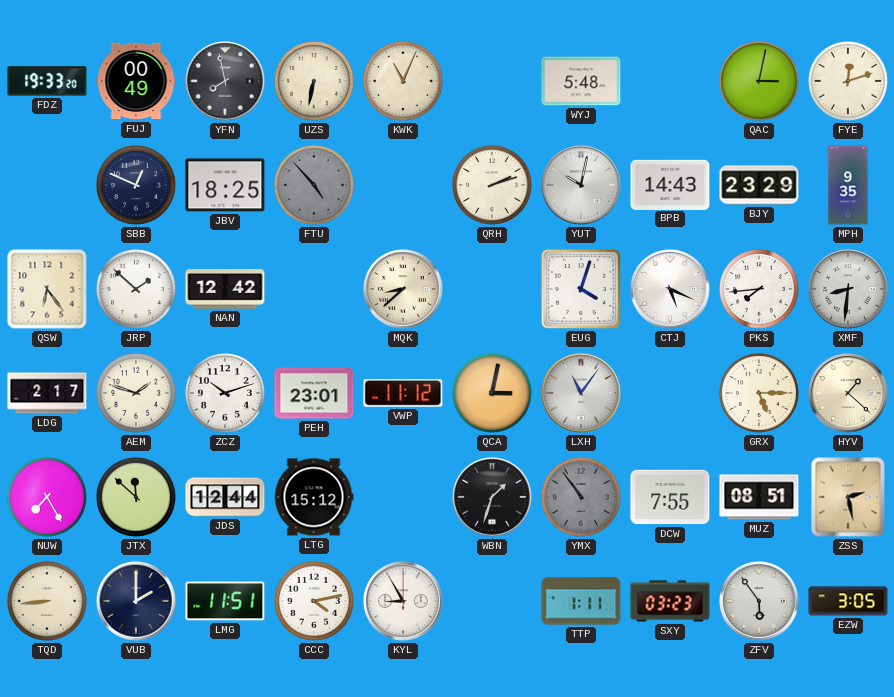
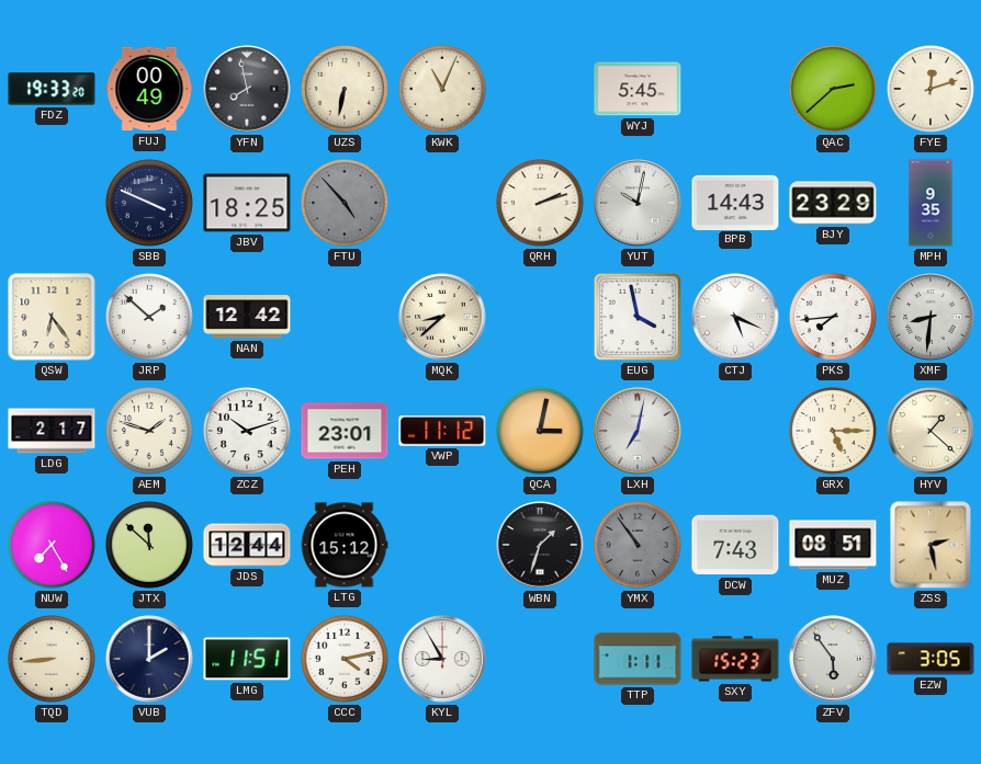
WYJ: 5:48 -> 5:45
QAC: 3:02 -> 2:38
SBB: 12:49 -> 3:49
EUG: 4:03 -> 3:58
LXH: 11:06 -> 7:02
DCW: 7:55 -> 7:43
SXY: 03:23 -> 15:23
